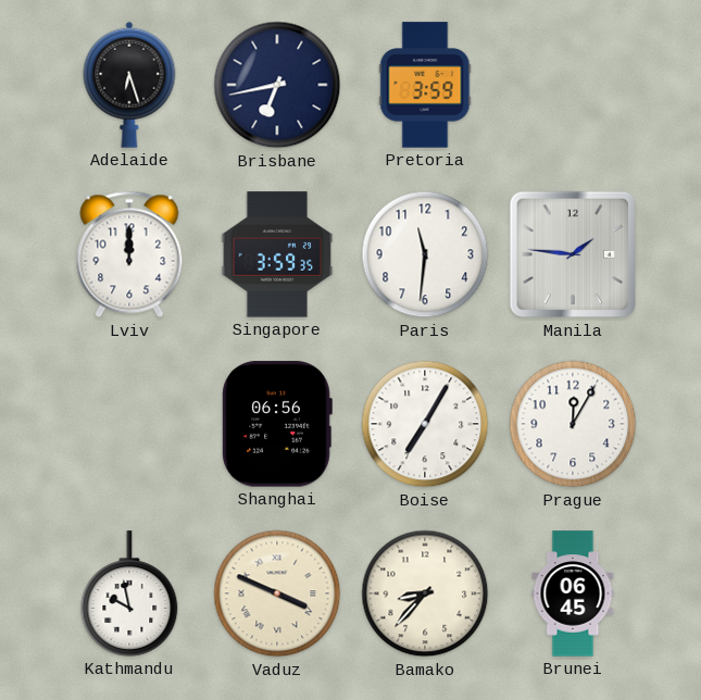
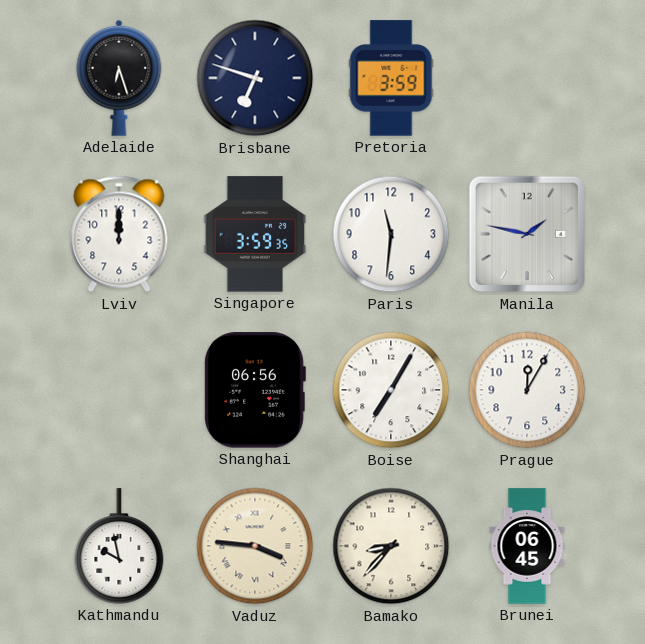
Brisbane: 6:43 -> 6:48
Manila: 1:46 -> 1:47
Vaduz: 3:49 -> 3:46
